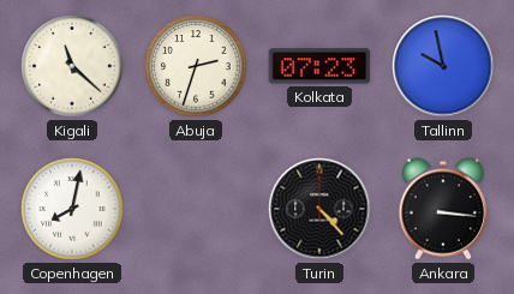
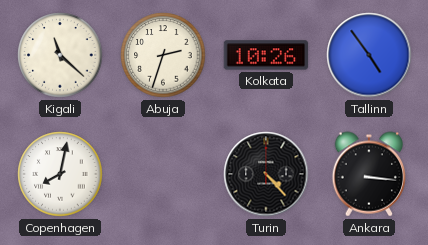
Kolkata: 07:23 -> 10:26
Tallinn: 9:58 -> 4:54
